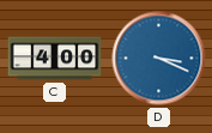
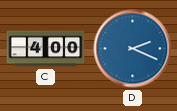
D: 3:19 -> 2:19
